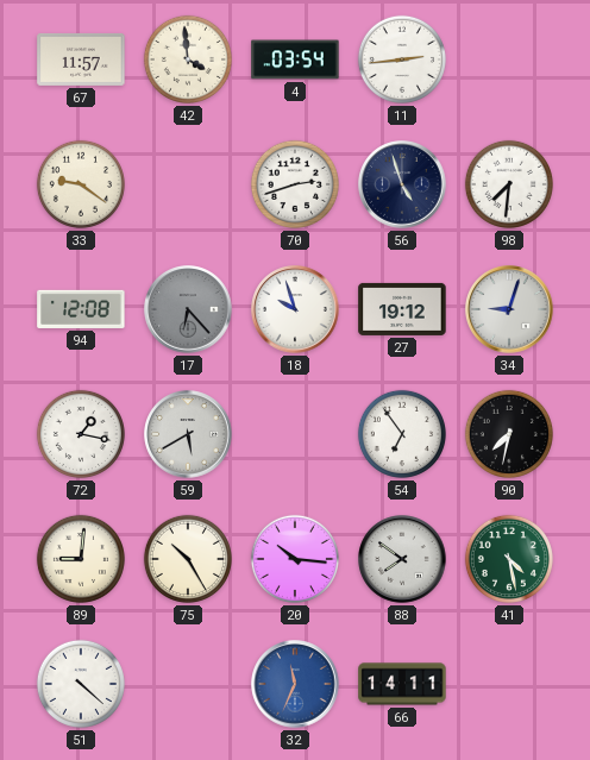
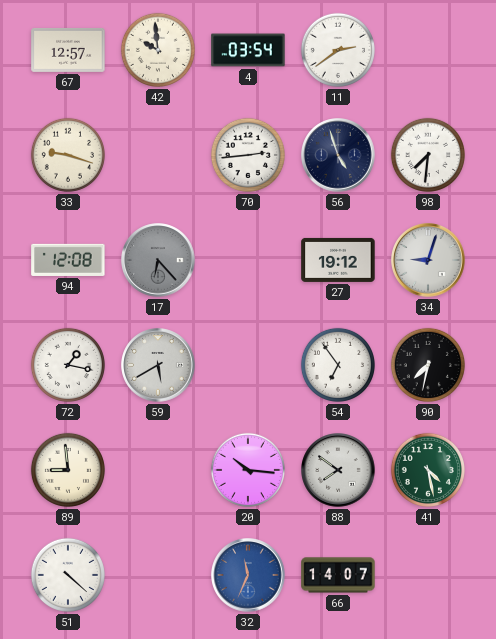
67: 11:57 -> 12:57
42: 3:59 -> 9:59
11: 2:44 -> 2:39
33: 9:21 -> 9:18
70: 2:42 -> 2:44
18: 9:57 -> none
89: 9:01 -> 8:59
75: 10:25 -> none
66: 14:11 -> 14:07
